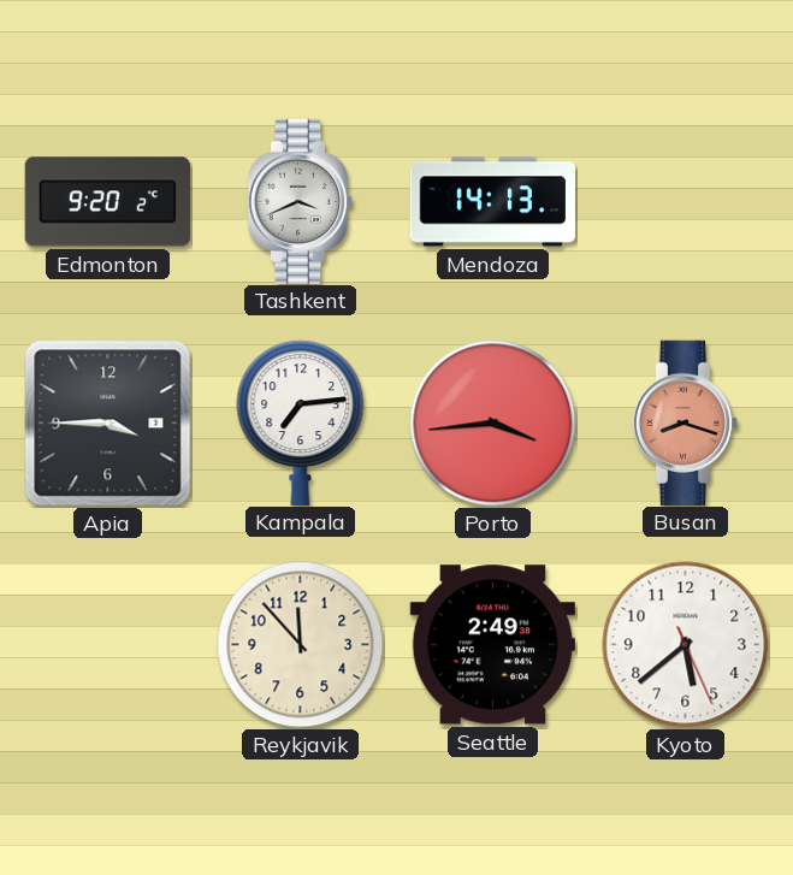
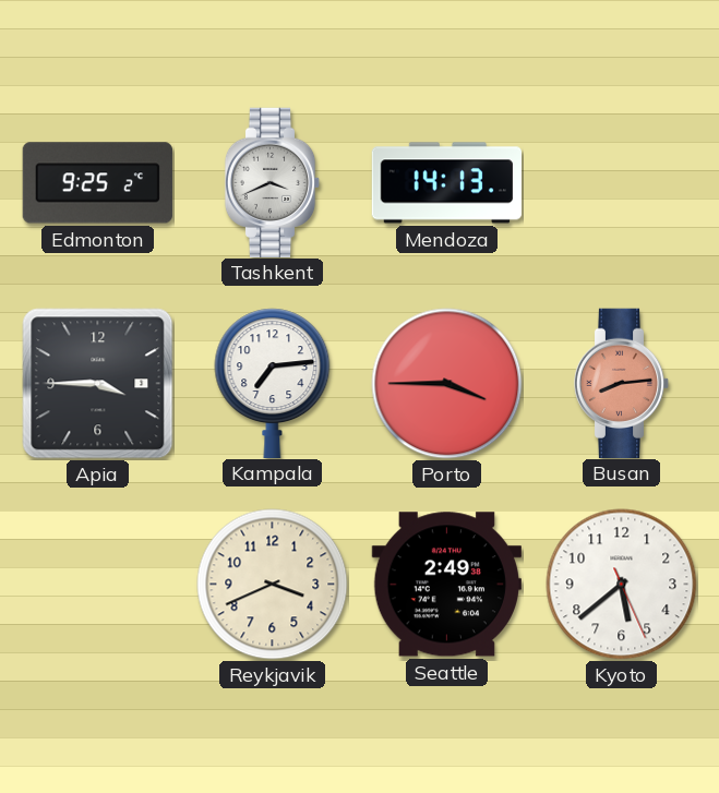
Edmonton: 9:20 -> 9:25
Porto: 3:44 -> 3:45
Busan: 8:18 -> 8:14
Reykjavik: 11:53 -> 3:41
